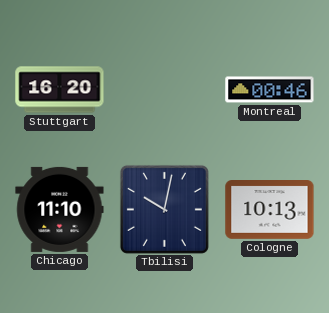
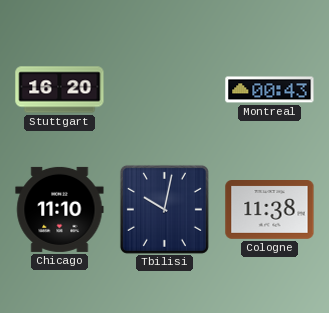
Montreal: 00:46 -> 00:43
Cologne: 10:13 -> 11:38
